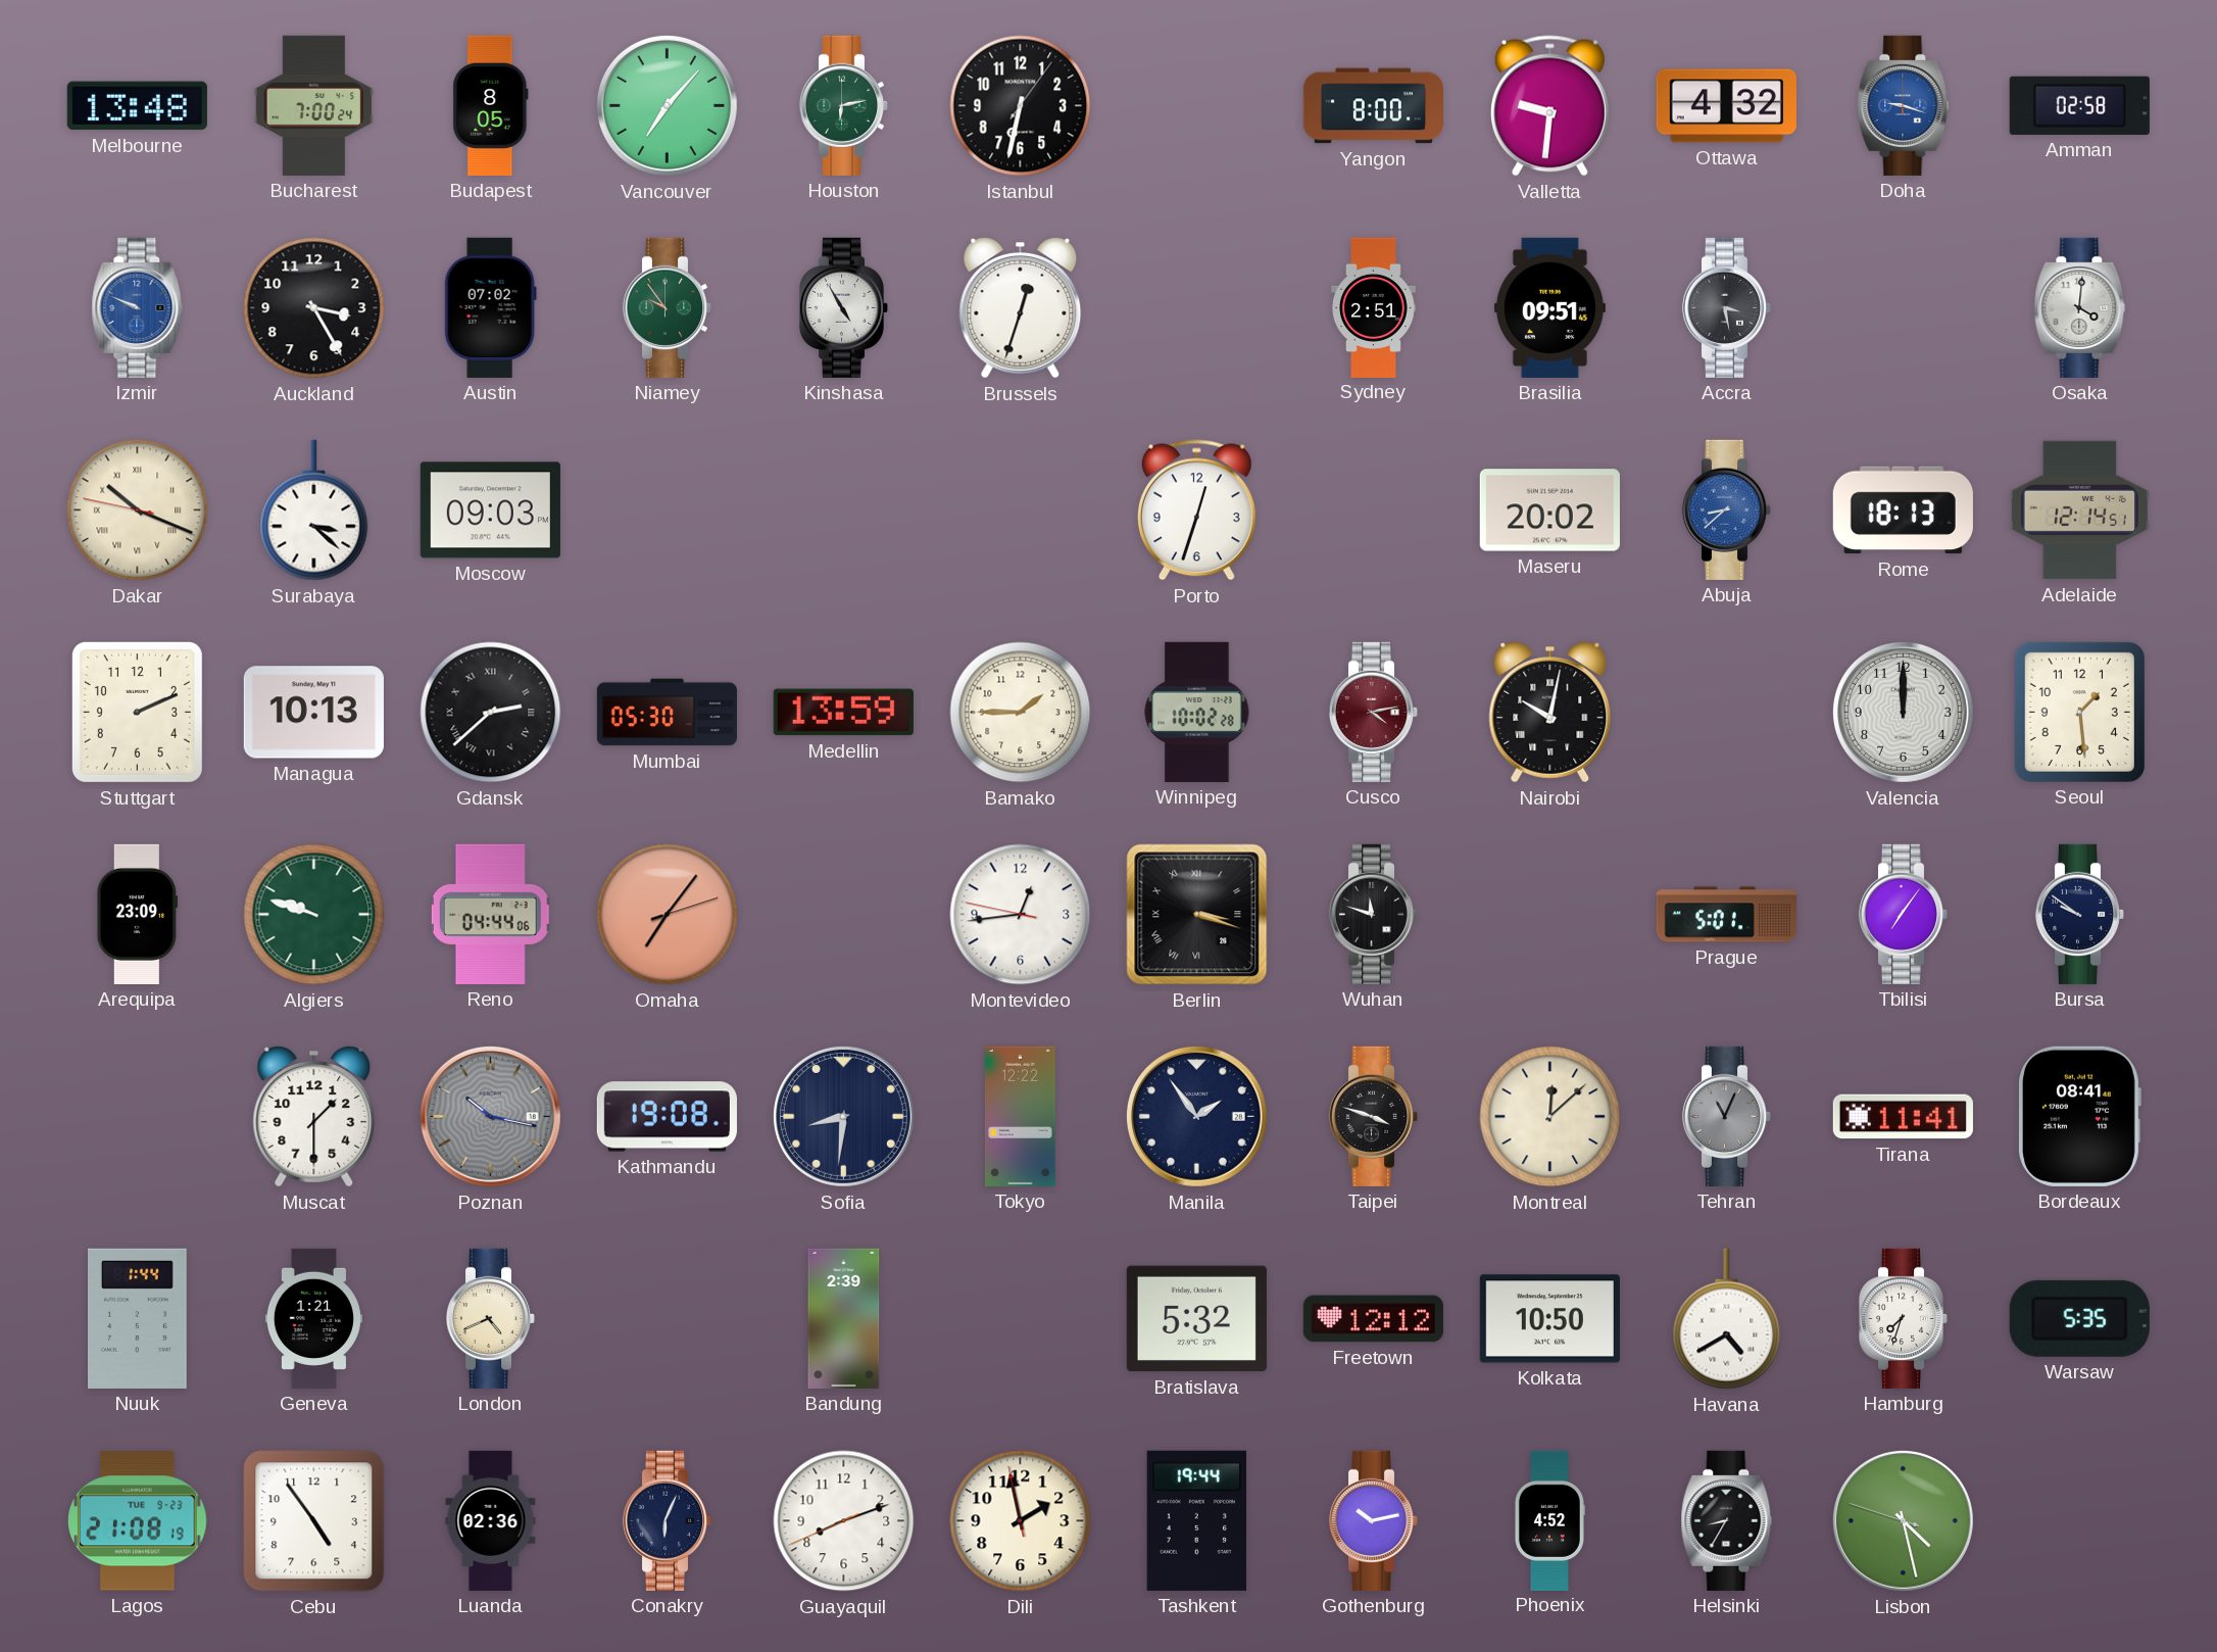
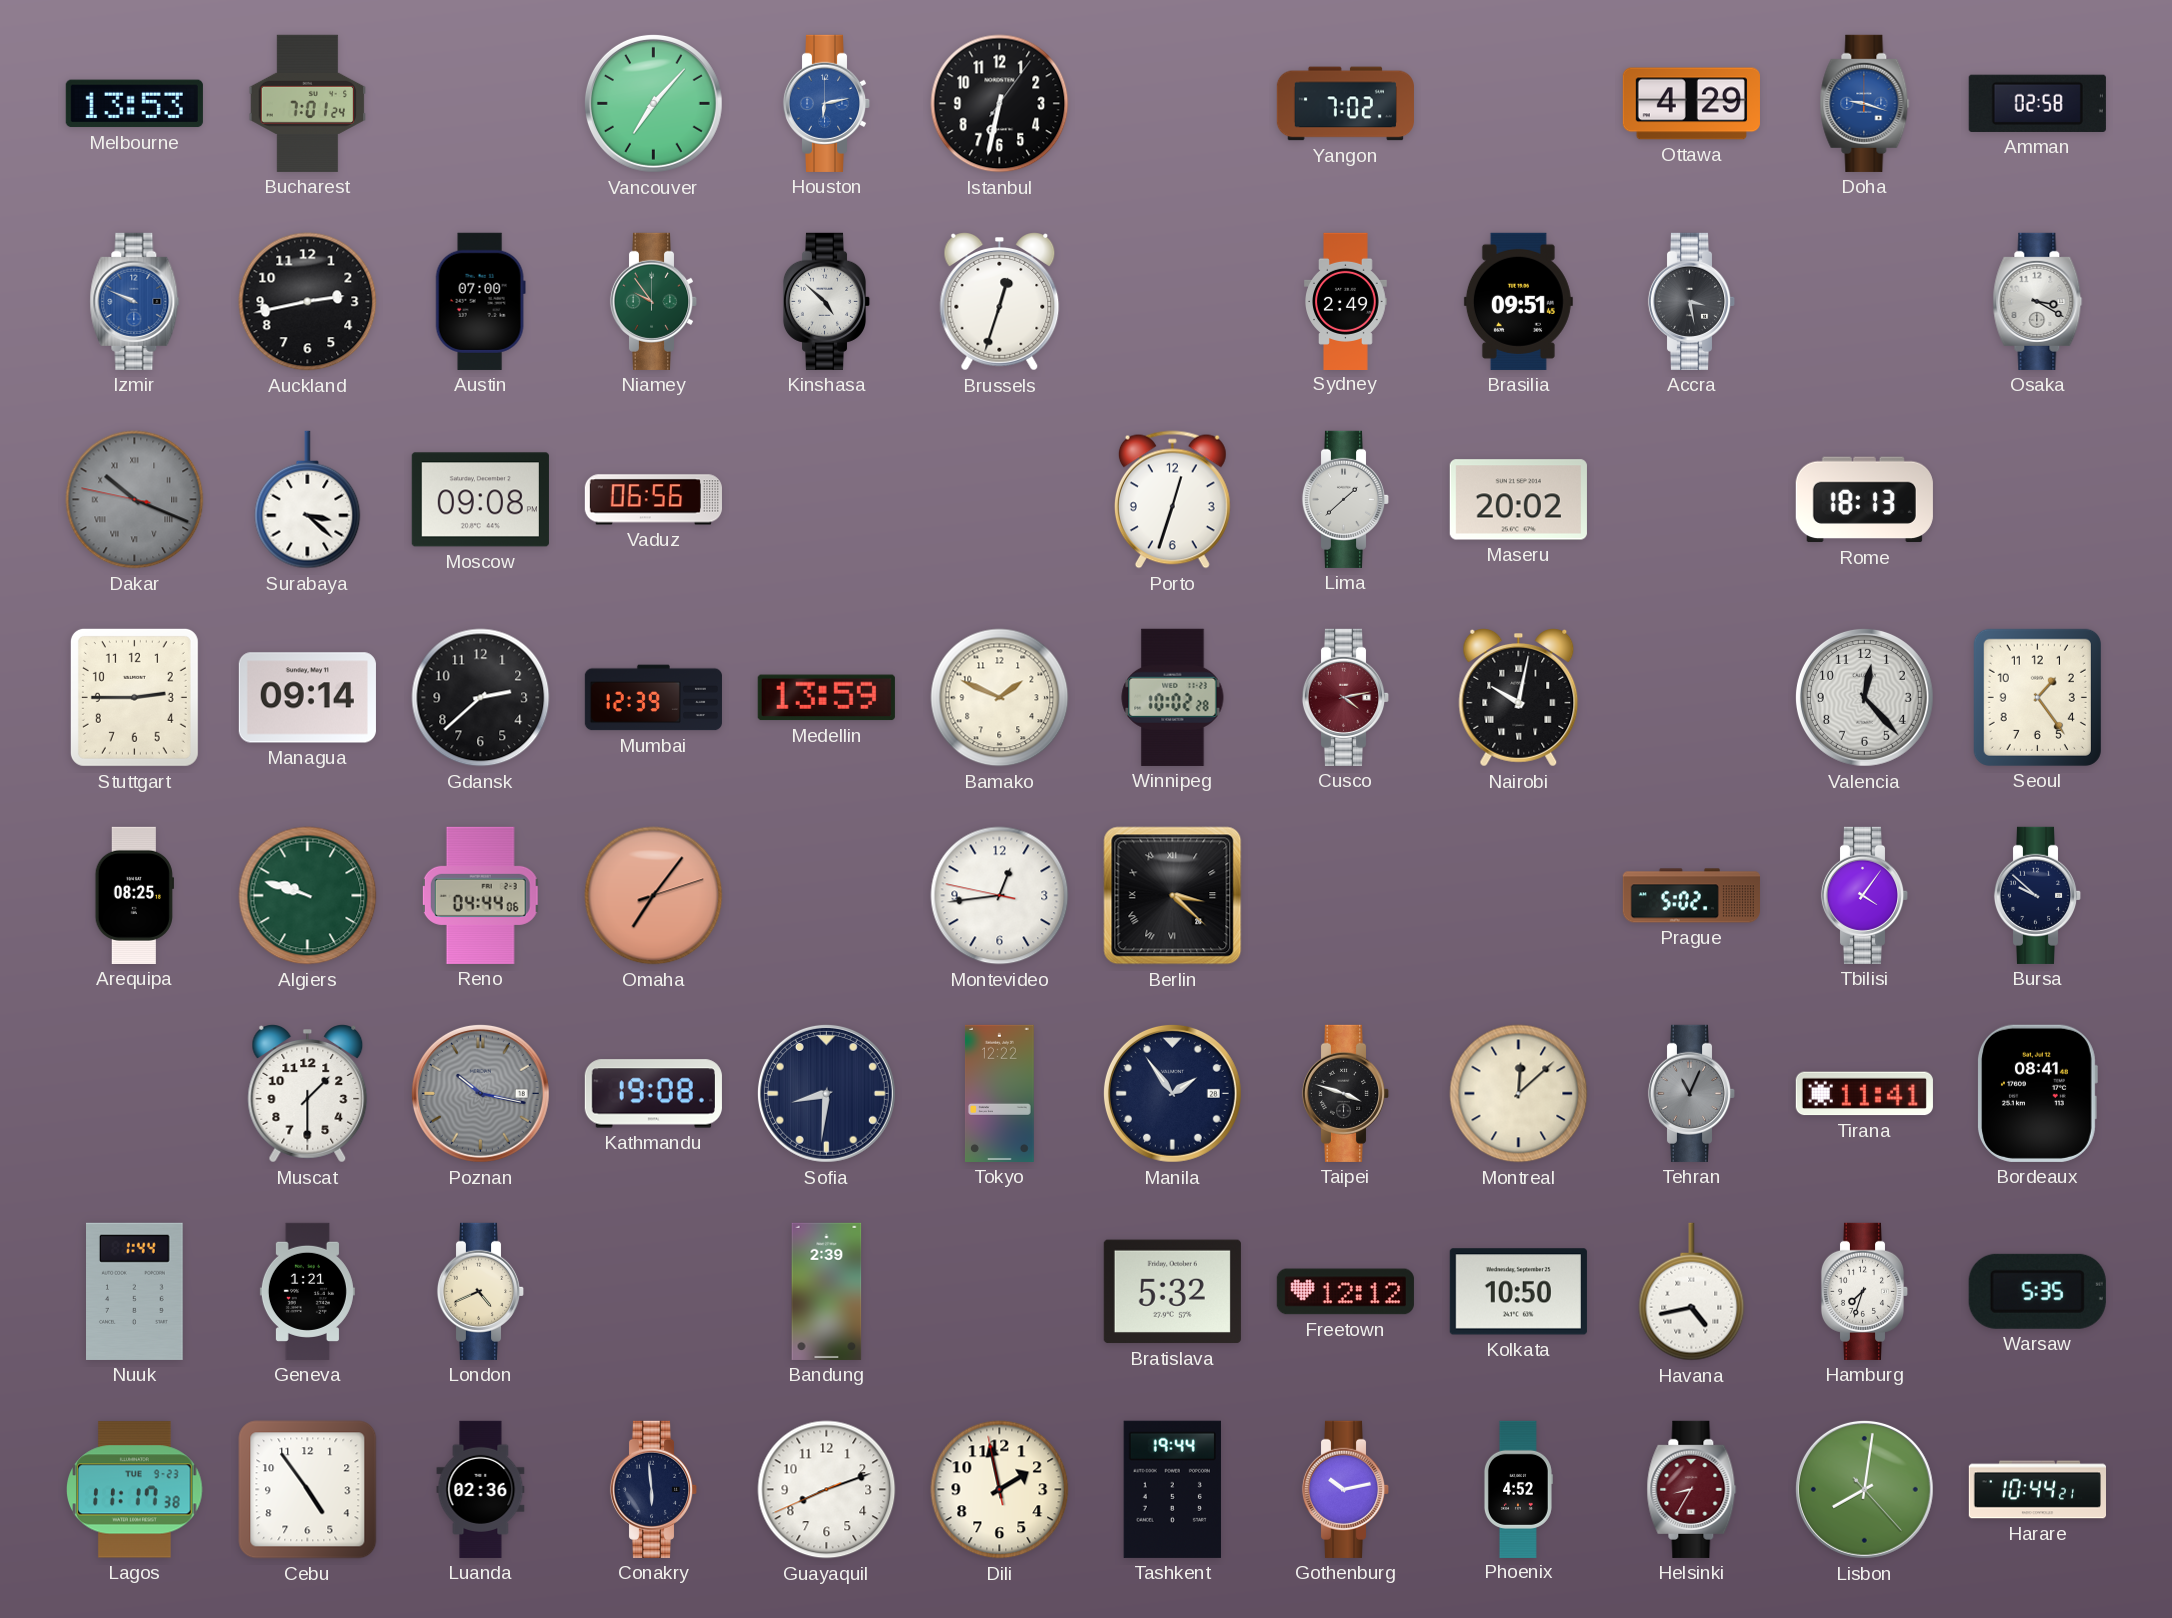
Melbourne: 13:48 -> 13:53
Bucharest: 7:00 -> 7:01
Budapest: 8:05 -> none
Houston dial: green -> blue
Yangon: 8:00 -> 7:02
Valletta: 9:31 -> none
Ottawa: 4:32 -> 4:29
Auckland: 3:25 -> 2:43
Austin: 07:02 -> 07:00
Kinshasa: 4:55 -> 4:52
Sydney: 2:51 -> 2:49
Osaka: 4:01 -> 3:20
Dakar dial: cream -> grey
Moscow: 09:03 -> 09:08
Vaduz: none -> 06:56
Lima: none -> 1:38
Abuja: 8:38 -> none
Adelaide: 12:14 -> none
Stuttgart: 2:11 -> 2:45
Managua: 10:13 -> 09:14
Gdansk numerals: Roman -> Arabic
Mumbai: 05:30 -> 12:39
Bamako: 1:45 -> 1:49
Valencia: 12:00 -> 12:23
Seoul: 1:29 -> 1:24
Arequipa: 23:09 -> 08:25
Berlin: 3:18 -> 3:22
Wuhan: 11:48 -> none
Prague: 5:01 -> 5:02
Tbilisi: 7:06 -> 4:06
Bursa: 9:51 -> 9:52
Havana: 4:40 -> 4:43
Lagos: 21:08 -> 11:17
Conakry: 6:04 -> 5:59
Helsinki dial: black -> burgundy
Lisbon: 4:27 -> 8:01
Harare: none -> 10:44
